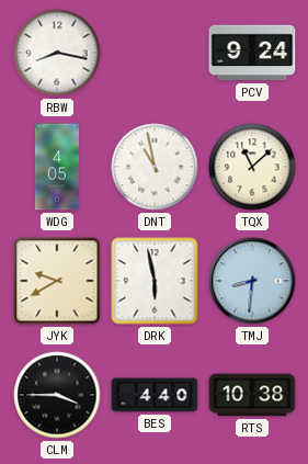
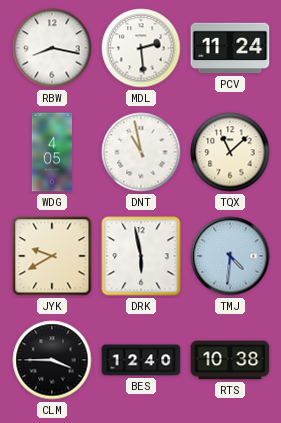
MDL: none -> 2:29
PCV: 9:24 -> 11:24
TMJ: 8:31 -> 4:31
BES: 4:40 -> 12:40
